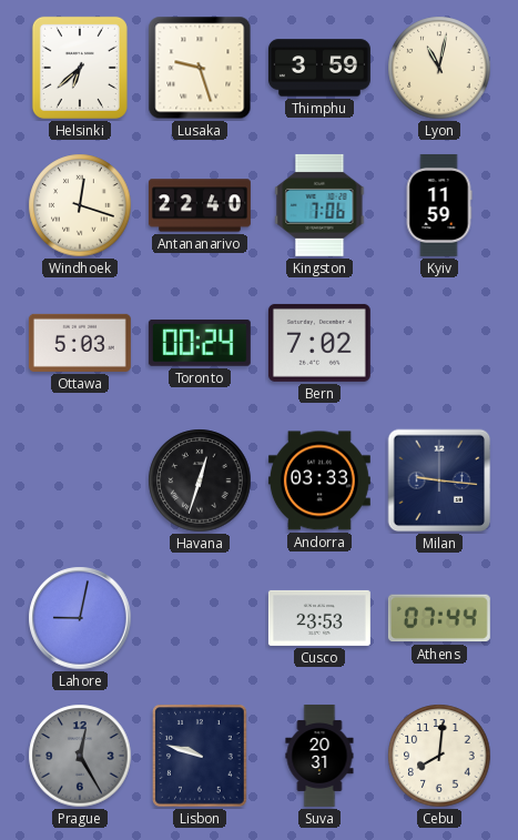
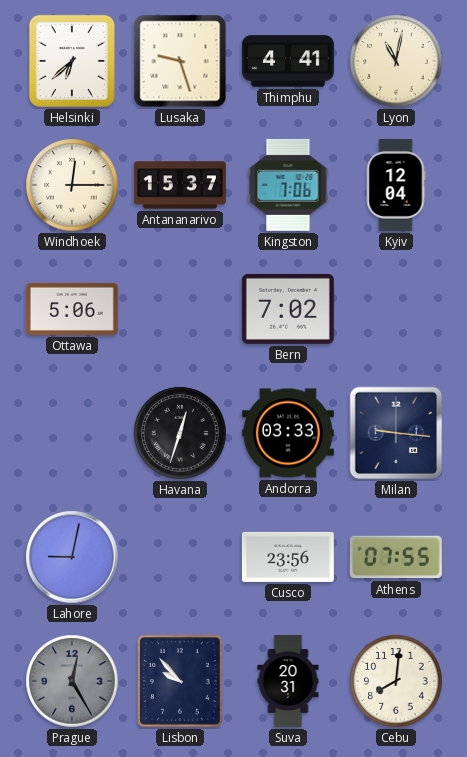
Thimphu: 3:59 -> 4:41
Windhoek: 12:18 -> 12:15
Antananarivo: 22:40 -> 15:37
Kyiv: 11:59 -> 12:04
Ottawa: 5:03 -> 5:06
Toronto: 00:24 -> none
Cusco: 23:53 -> 23:56
Athens: 07:44 -> 07:55
Lisbon: 9:48 -> 9:53
